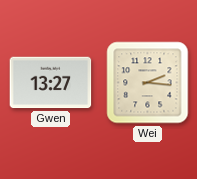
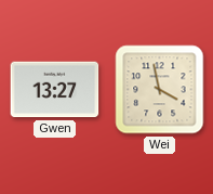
Wei: 2:16 -> 3:58
